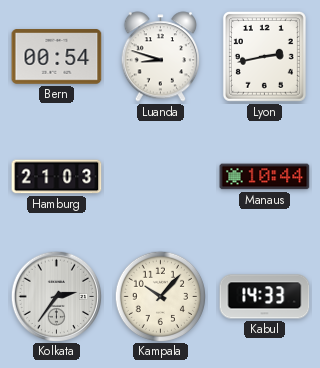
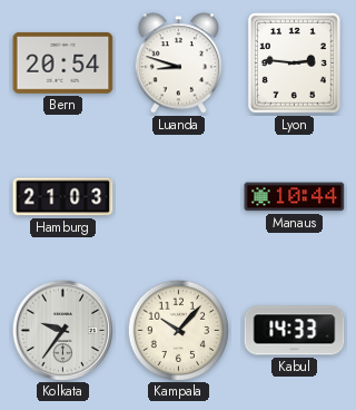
Bern: 00:54 -> 20:54
Lyon: 2:43 -> 2:46
Kolkata: 2:36 -> 9:36
